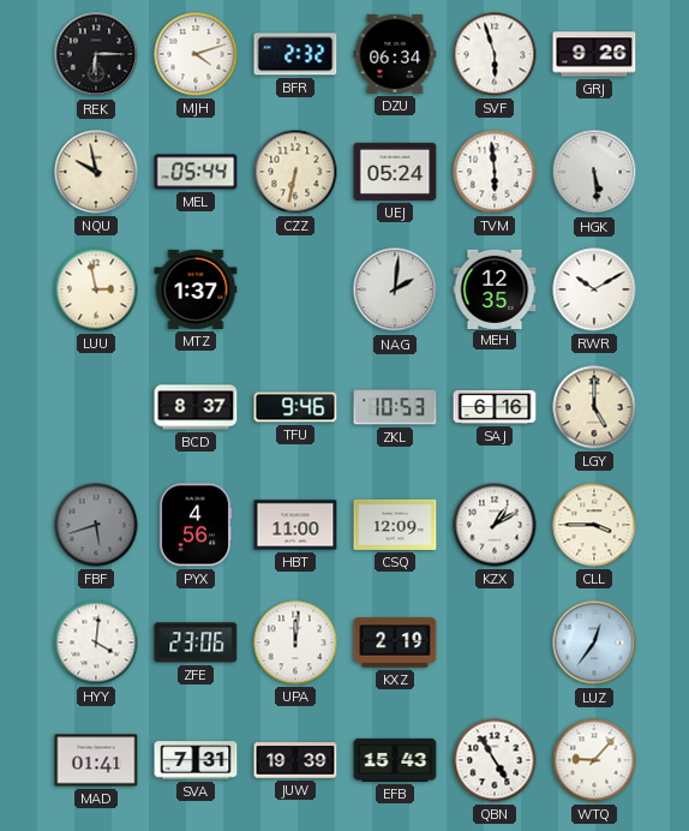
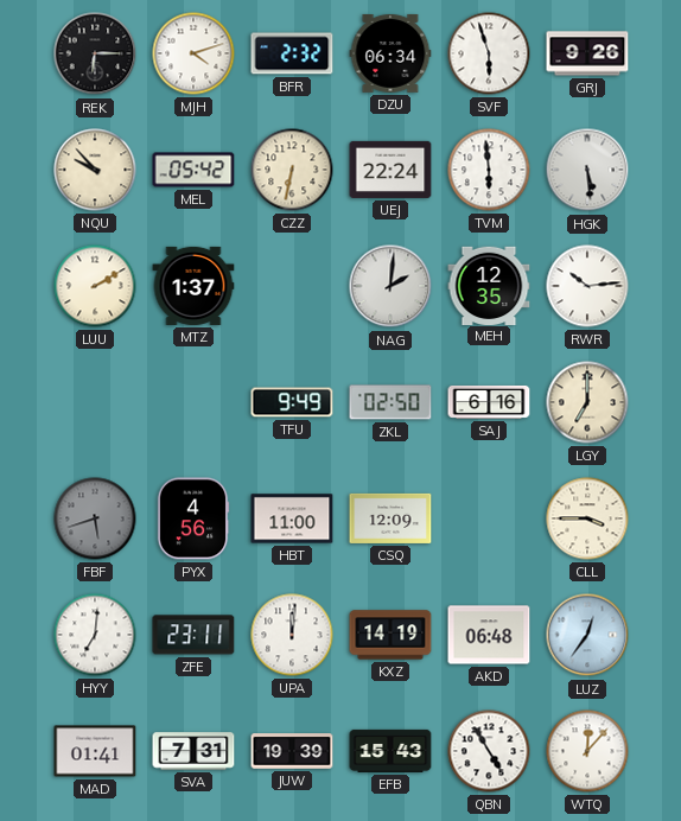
NQU: 9:58 -> 9:53
MEL: 05:44 -> 05:42
UEJ: 05:24 -> 22:24
LUU: 2:58 -> 2:10
RWR: 10:10 -> 10:14
BCD: 8:37 -> none
TFU: 9:46 -> 9:49
ZKL: 10:53 -> 02:50
LGY: 5:00 -> 7:00
KZX: 1:10 -> none
HYY: 4:01 -> 7:01
ZFE: 23:06 -> 23:11
KXZ: 2:19 -> 14:19
AKD: none -> 06:48
WTQ: 9:07 -> 12:07
